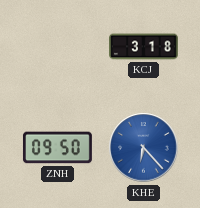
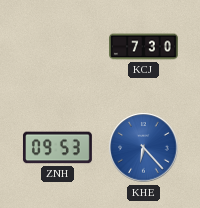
KCJ: 3:18 -> 7:30
ZNH: 09:50 -> 09:53
